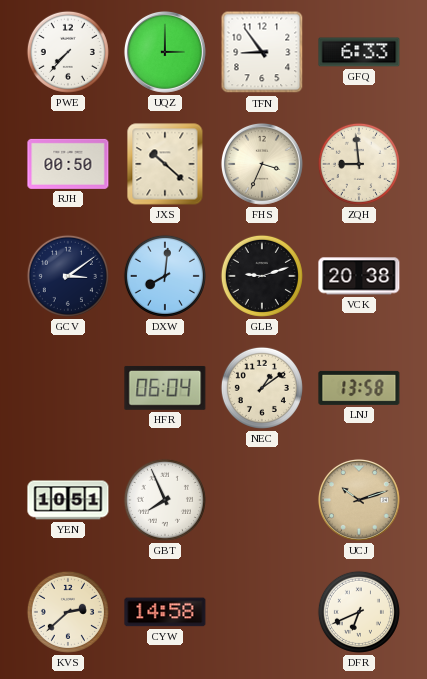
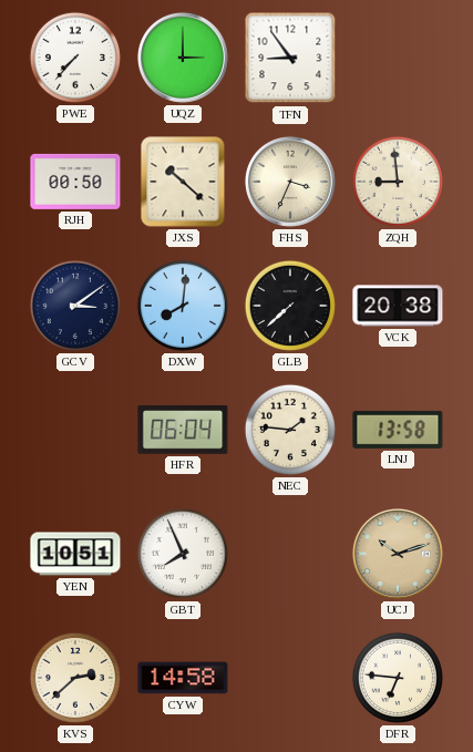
GFQ: 6:33 -> none
GLB: 9:12 -> 7:38
NEC: 1:09 -> 1:46
DFR: 6:41 -> 6:46
